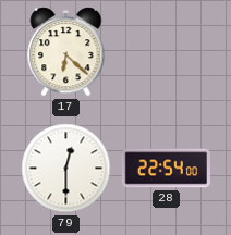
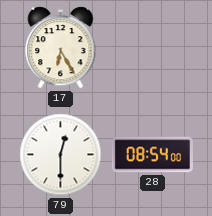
17: 6:22 -> 6:25
28: 22:54 -> 08:54
